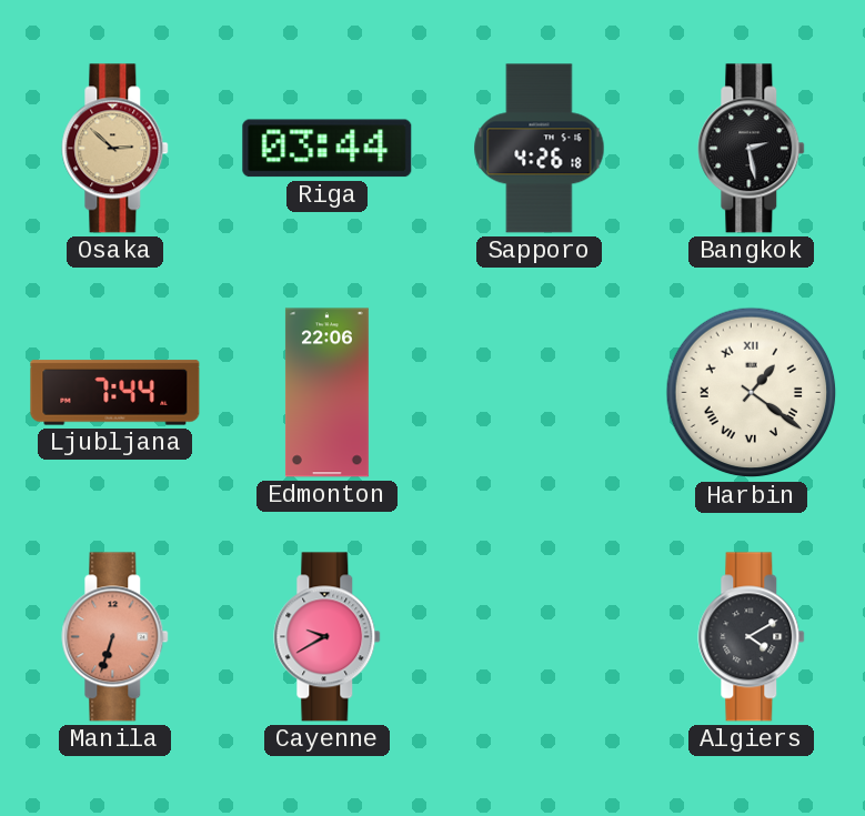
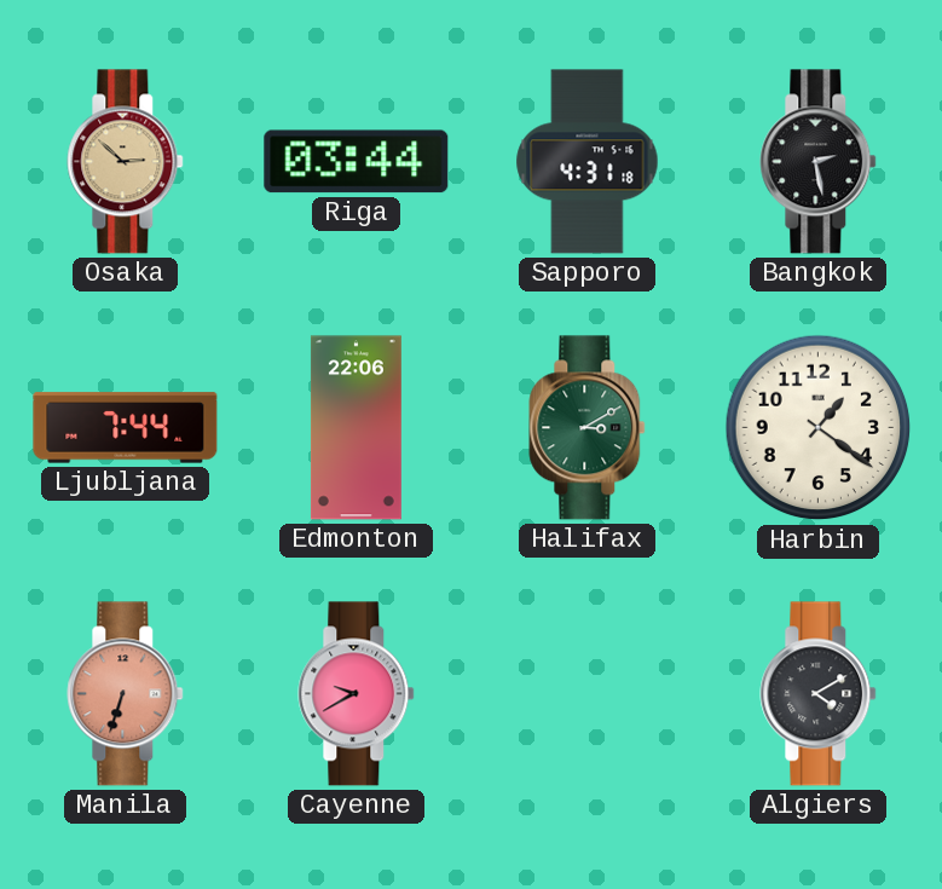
Sapporo: 4:26 -> 4:31
Halifax: none -> 3:10
Harbin numerals: Roman -> Arabic
